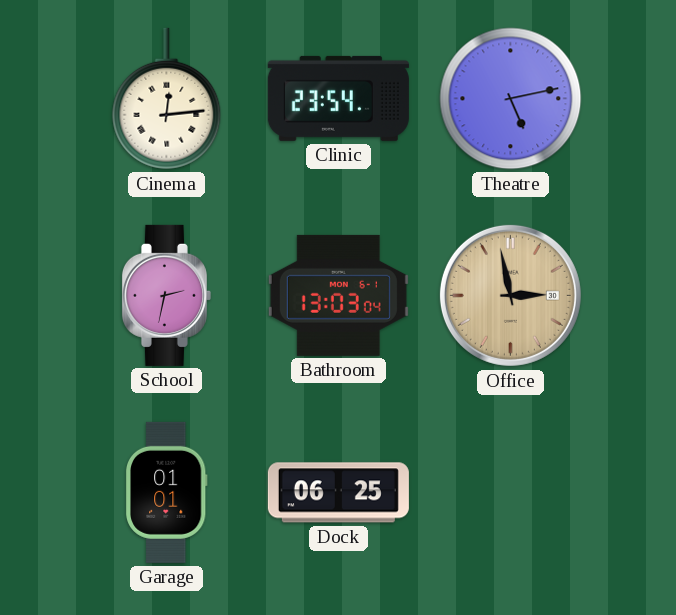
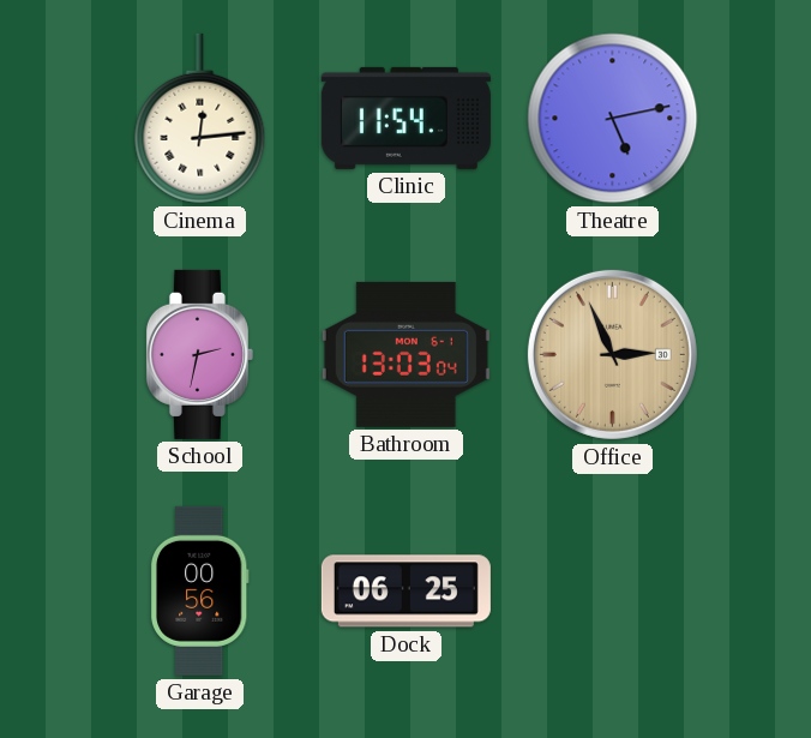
Clinic: 23:54 -> 11:54
Office: 2:58 -> 2:56
Garage: 01:01 -> 00:56
